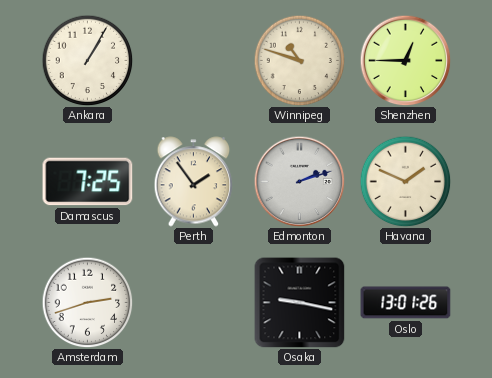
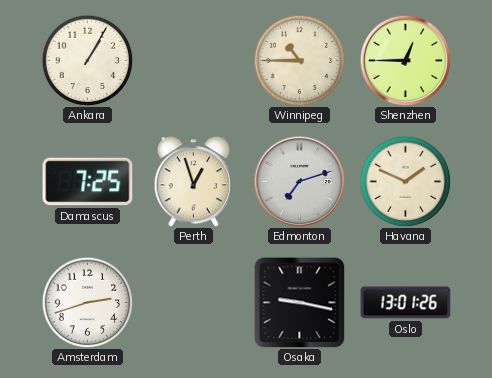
Winnipeg: 10:48 -> 10:45
Perth: 1:54 -> 12:57
Edmonton: 2:12 -> 7:12
